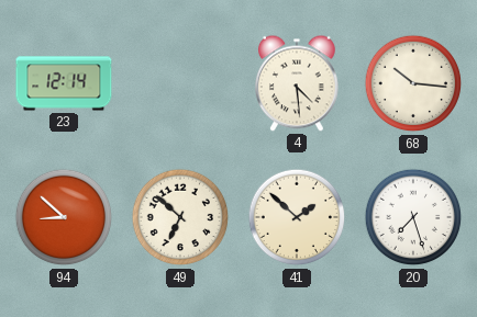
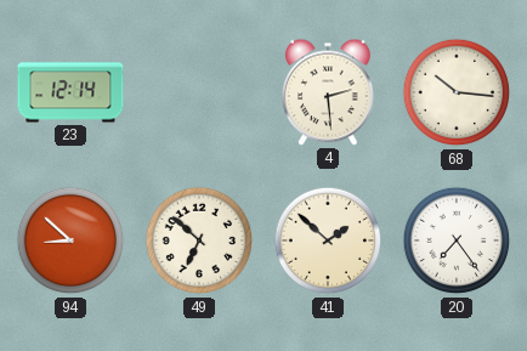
4: 4:29 -> 2:29
20: 7:27 -> 7:24
